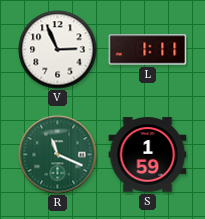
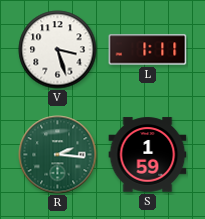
V: 2:56 -> 3:27
R: 11:19 -> 2:16
